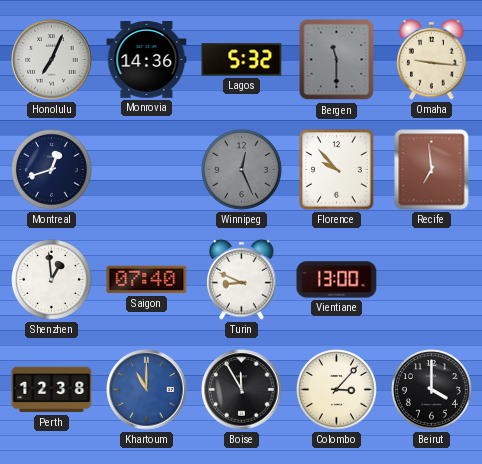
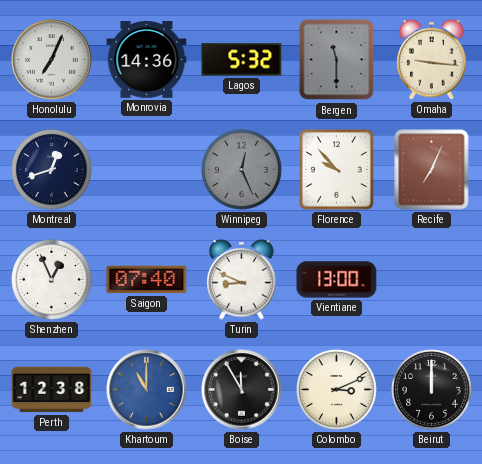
Recife: 6:59 -> 7:04
Shenzhen: 12:59 -> 12:56
Colombo: 3:07 -> 3:11
Beirut: 4:00 -> 12:00
